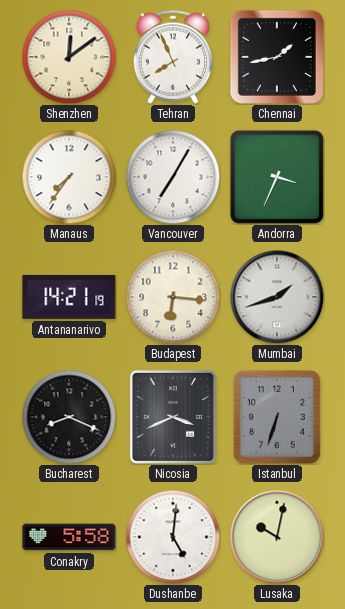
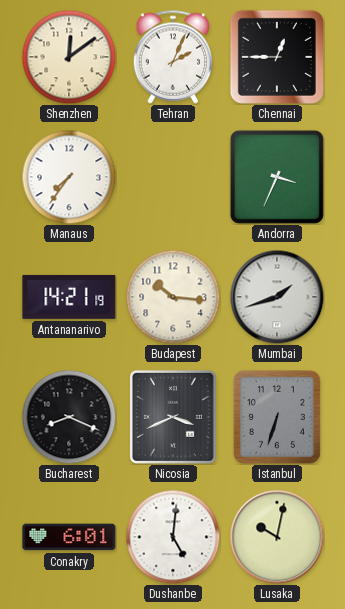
Tehran: 7:56 -> 2:04
Chennai: 1:43 -> 12:45
Vancouver: 7:05 -> none
Budapest: 6:16 -> 10:16
Conakry: 5:58 -> 6:01
